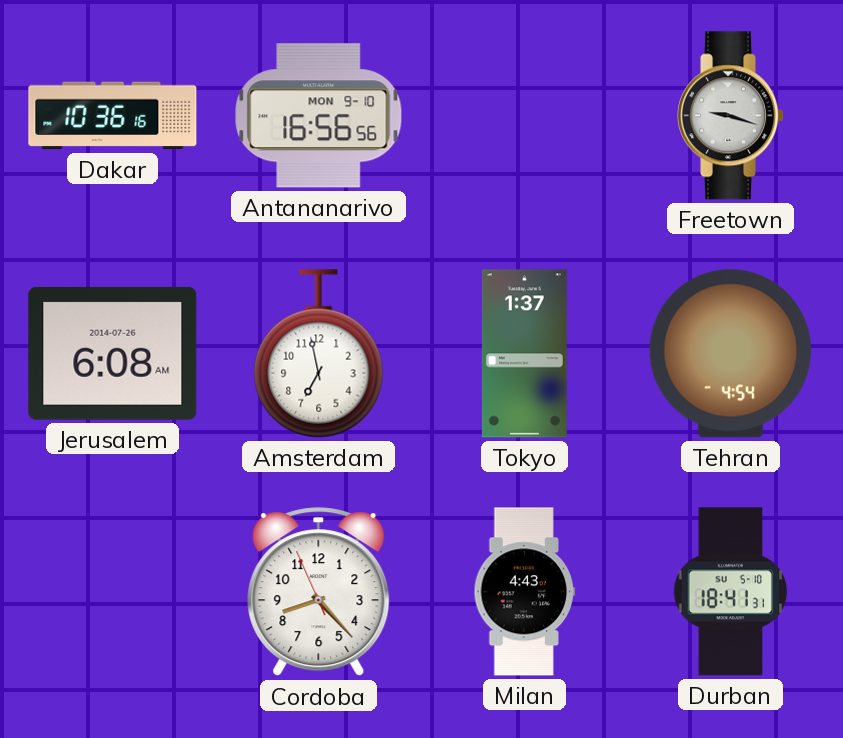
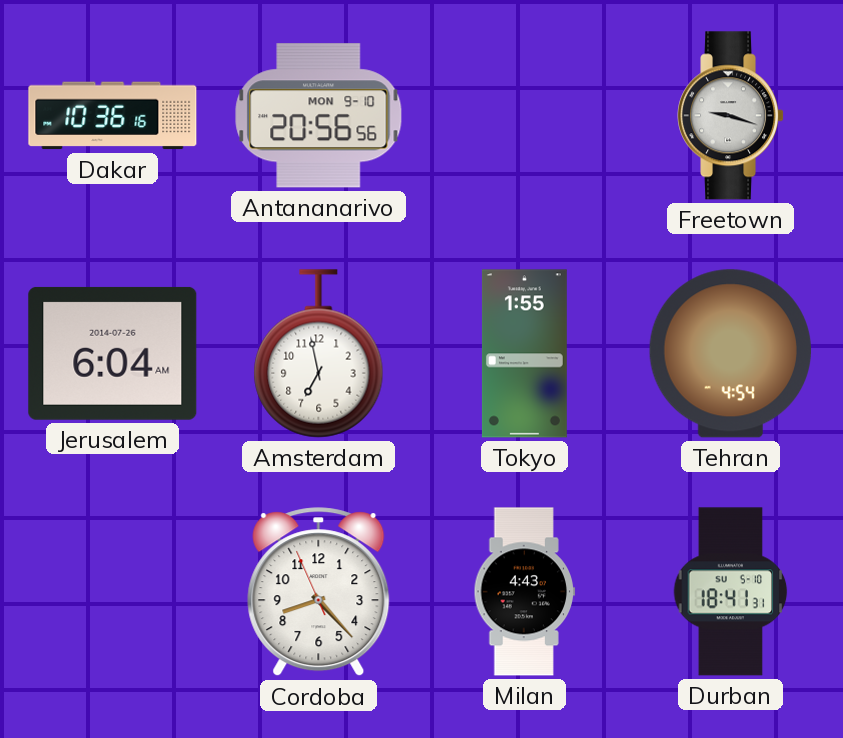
Antananarivo: 16:56 -> 20:56
Jerusalem: 6:08 -> 6:04
Tokyo: 1:37 -> 1:55
